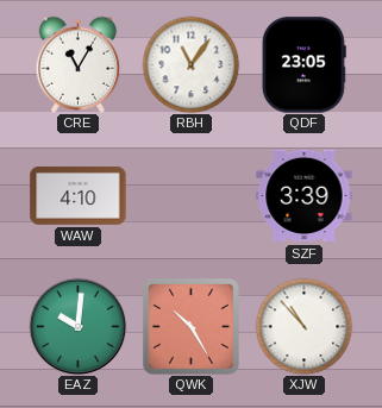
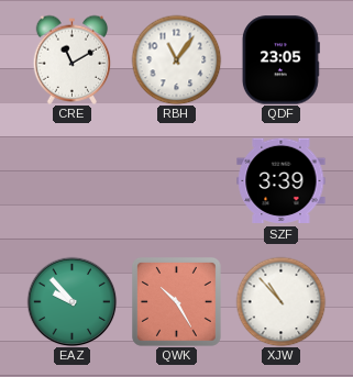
CRE: 11:05 -> 11:10
WAW: 4:10 -> none
EAZ: 10:01 -> 9:53
